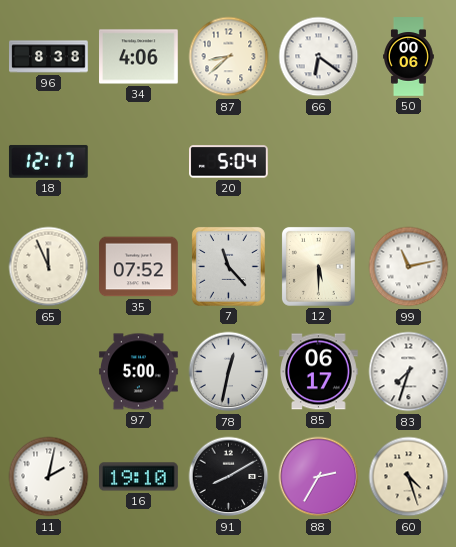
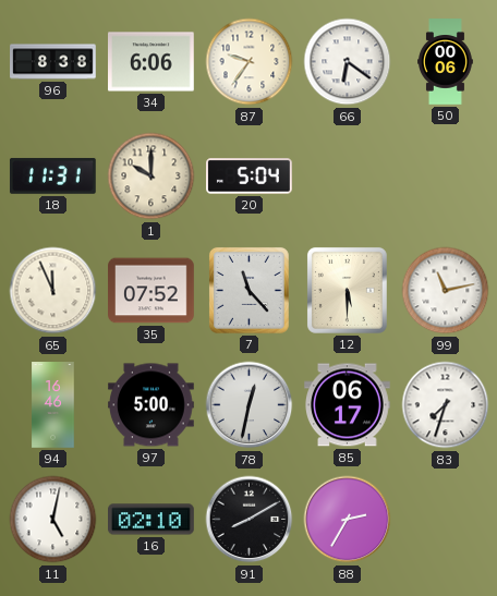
34: 4:06 -> 6:06
87: 8:38 -> 9:36
18: 12:17 -> 11:31
1: none -> 10:00
94: none -> 16:46
11: 2:02 -> 5:02
16: 19:10 -> 02:10
60: 4:27 -> none
